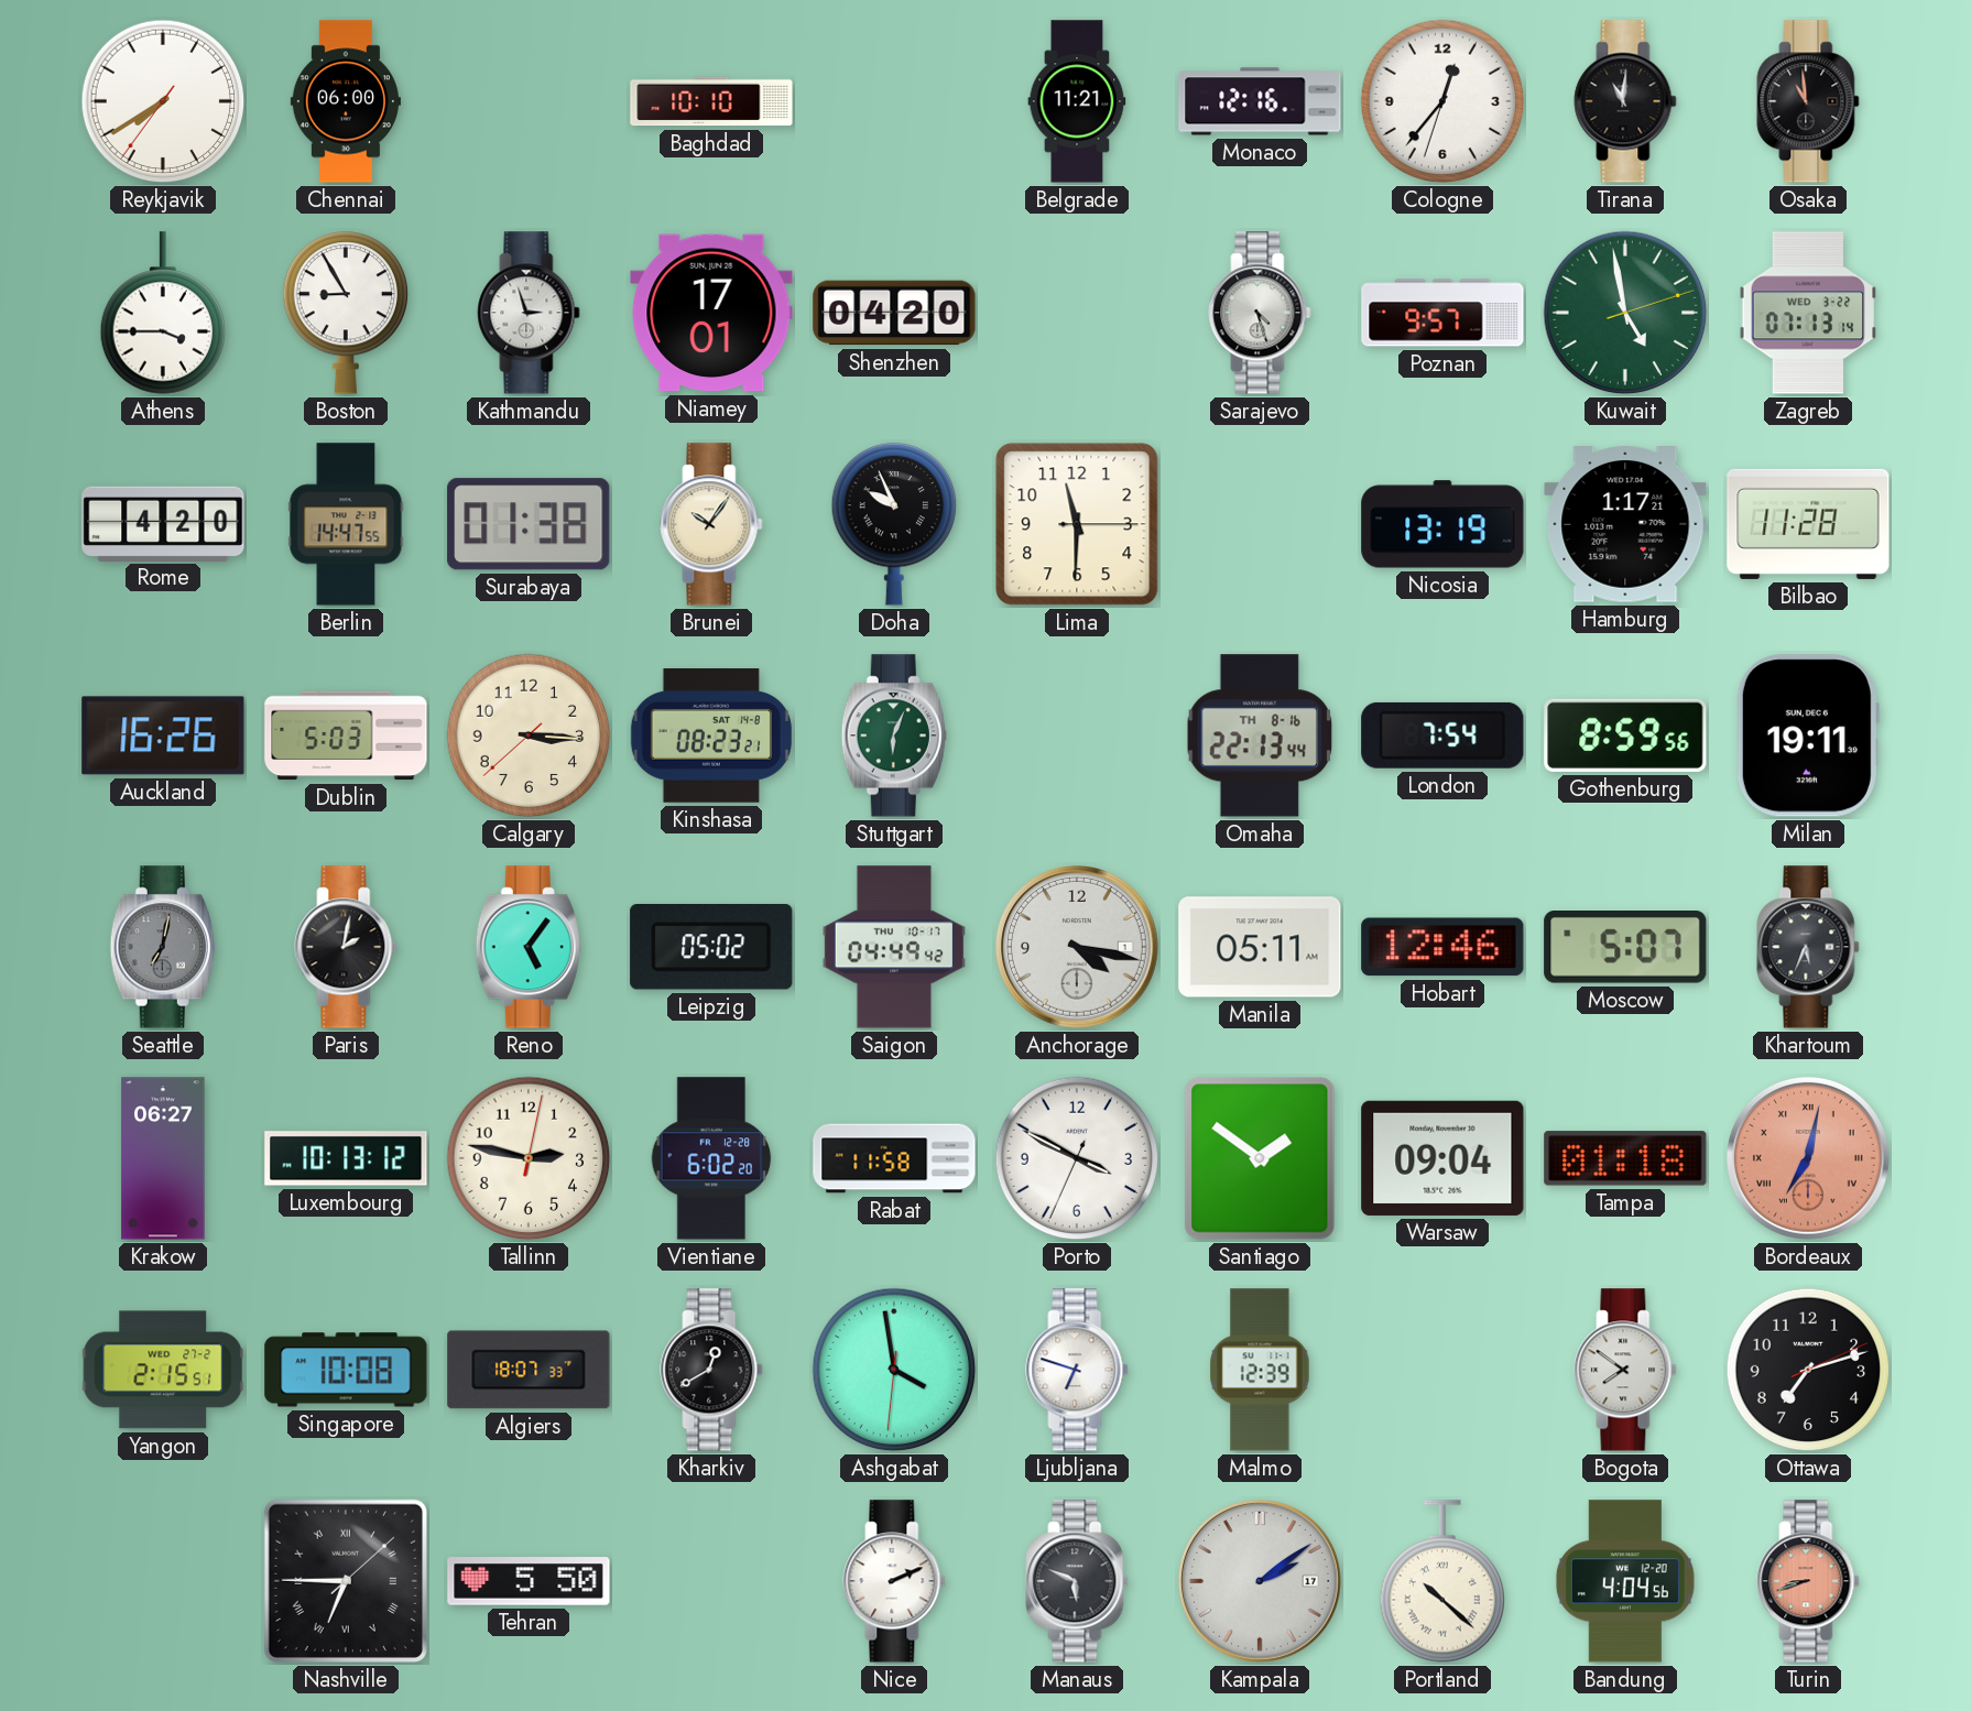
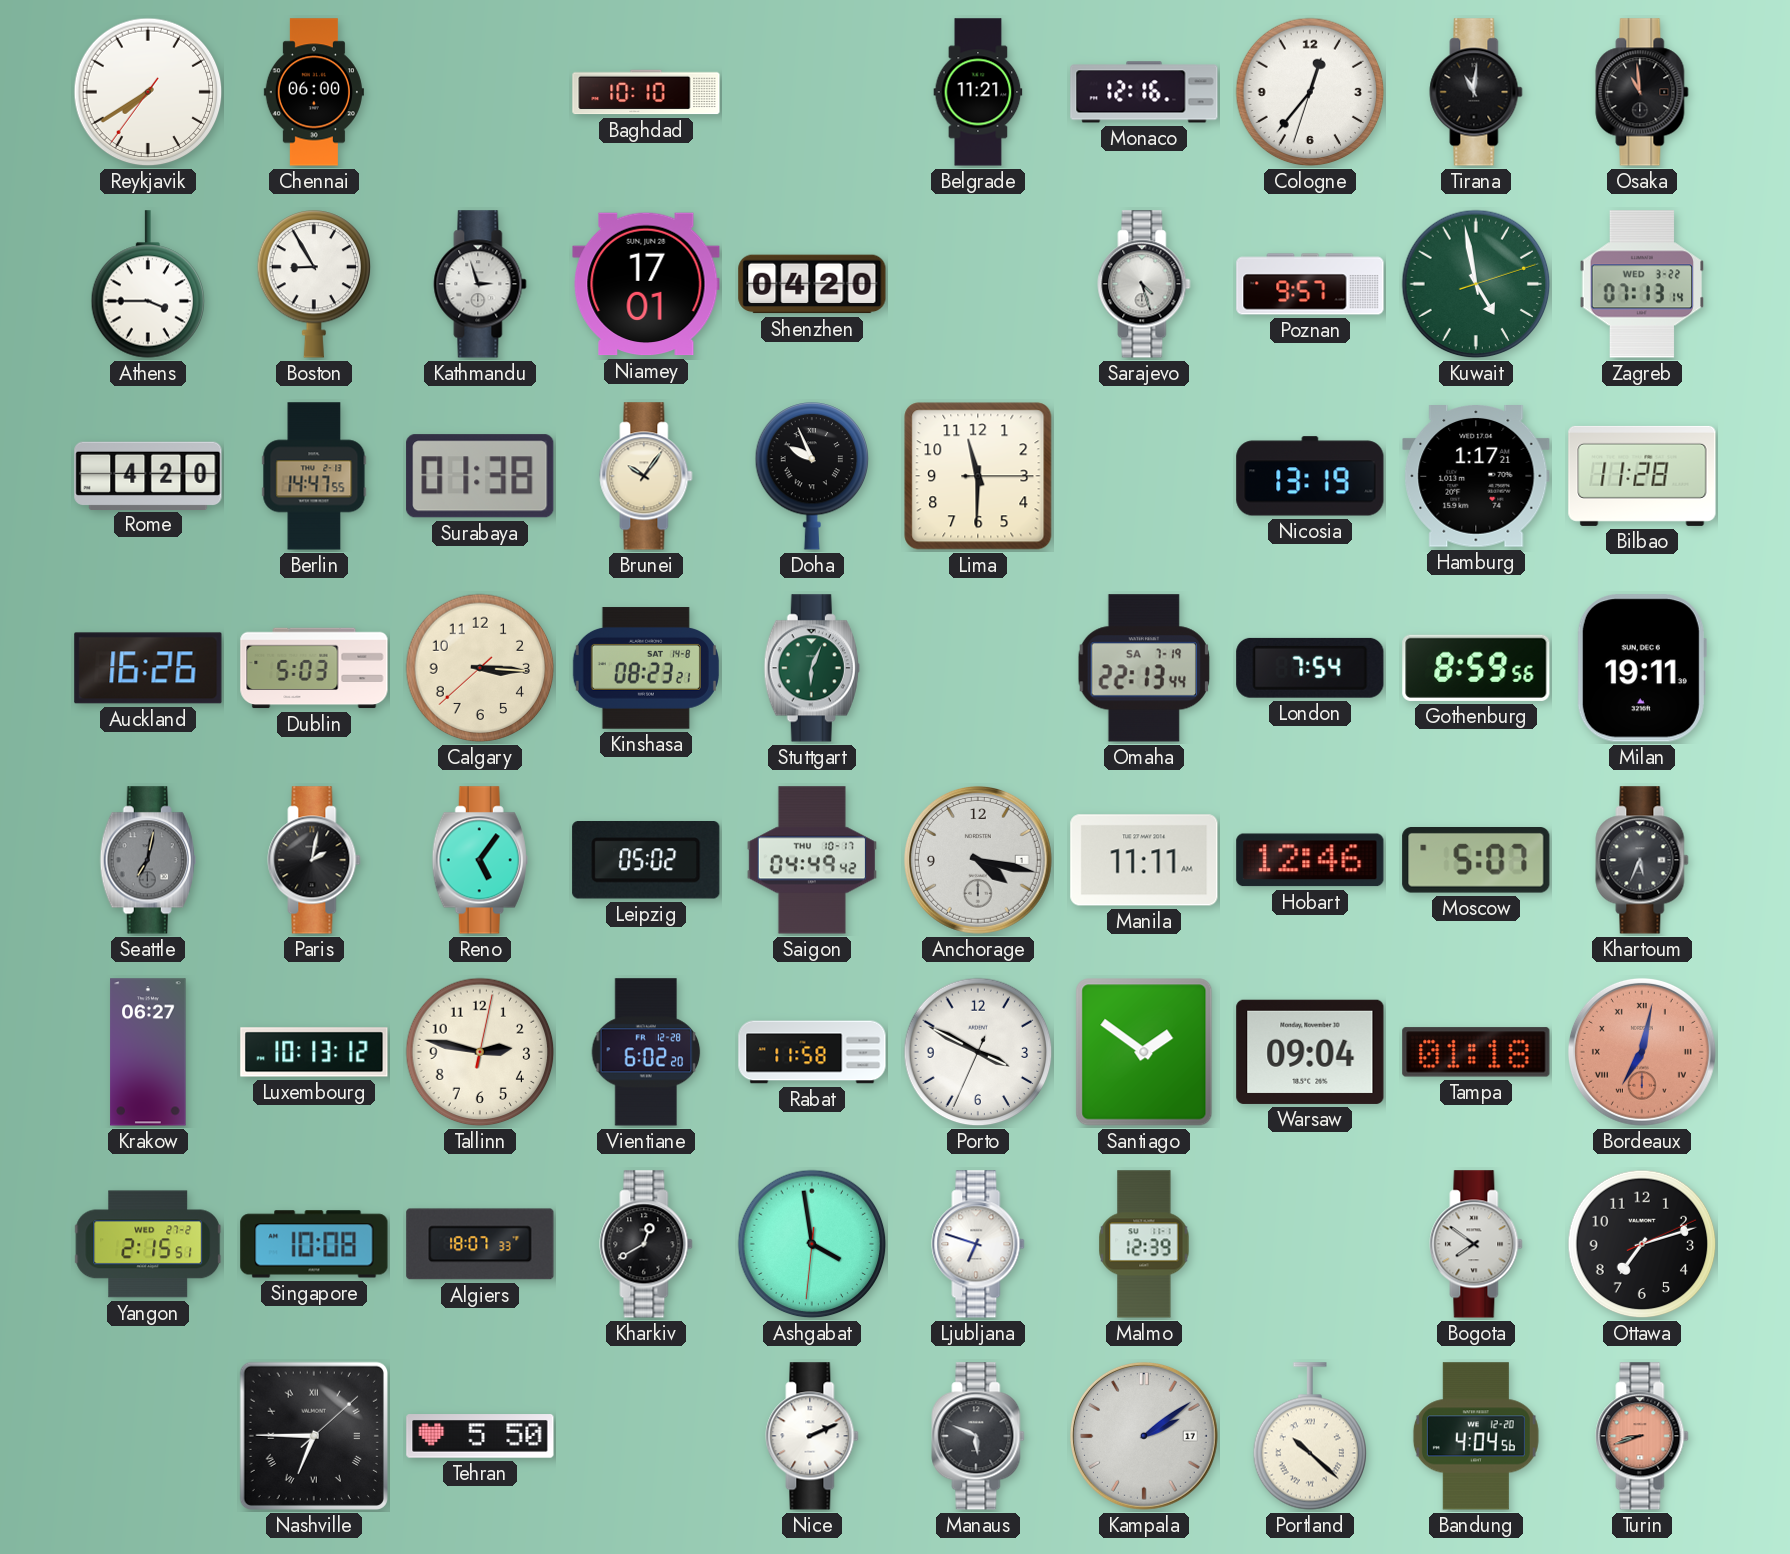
Omaha date: TH 8-16 -> SA 7-19
Manila: 05:11 -> 11:11
